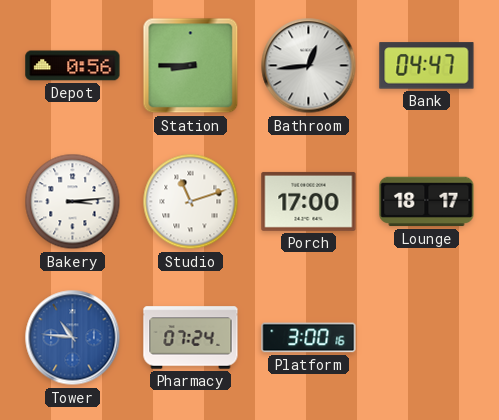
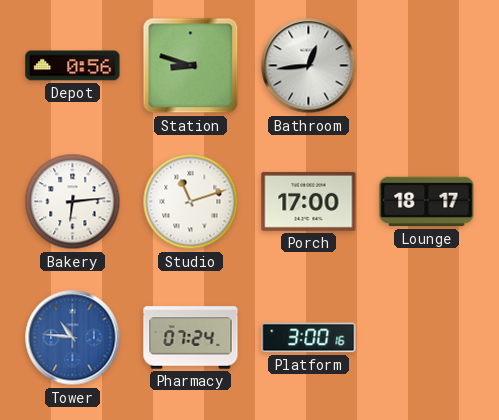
Station: 8:45 -> 8:48
Bank: 04:47 -> none
Bakery: 3:14 -> 6:14
